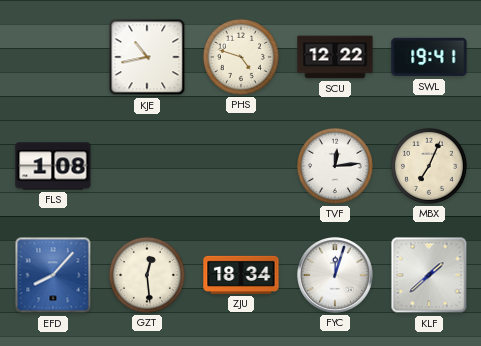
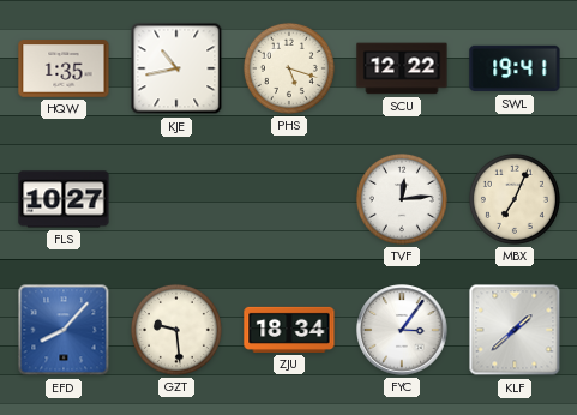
HQW: none -> 1:35
PHS: 4:48 -> 5:18
FLS: 1:08 -> 10:27
GZT: 12:29 -> 9:29
FYC: 12:03 -> 3:06
